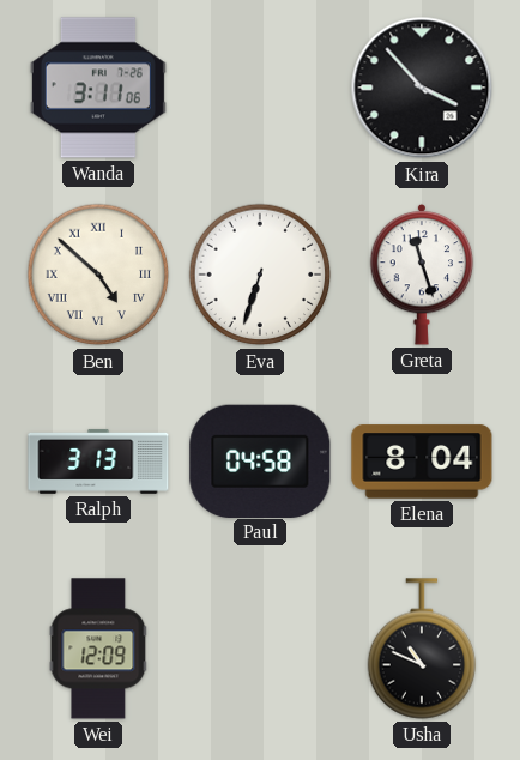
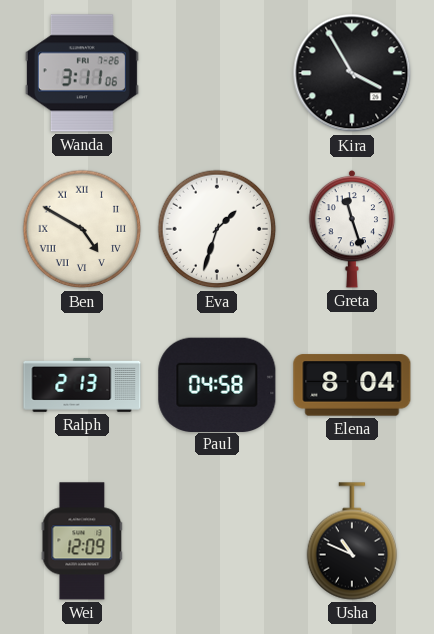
Kira: 3:53 -> 3:55
Ben: 4:52 -> 4:50
Eva: 6:33 -> 1:33
Ralph: 3:13 -> 2:13
